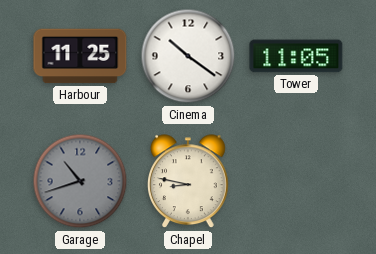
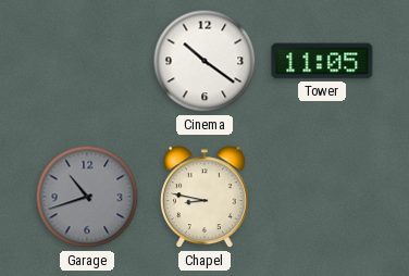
Harbour: 11:25 -> none
